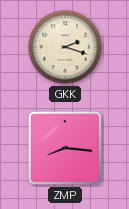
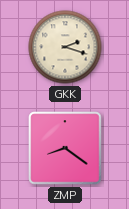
ZMP: 8:16 -> 8:21
